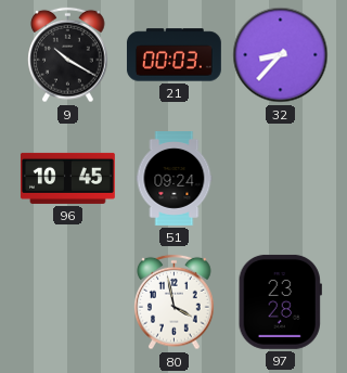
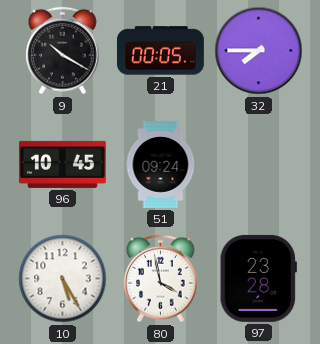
21: 00:03 -> 00:05
32: 8:37 -> 7:45
10: none -> 5:25
